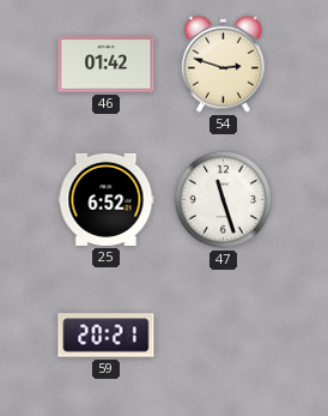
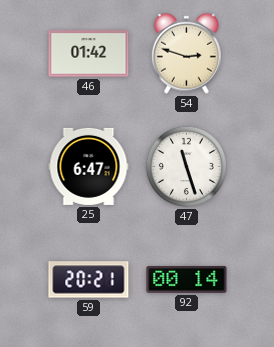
25: 6:52 -> 6:47
92: none -> 00:14
